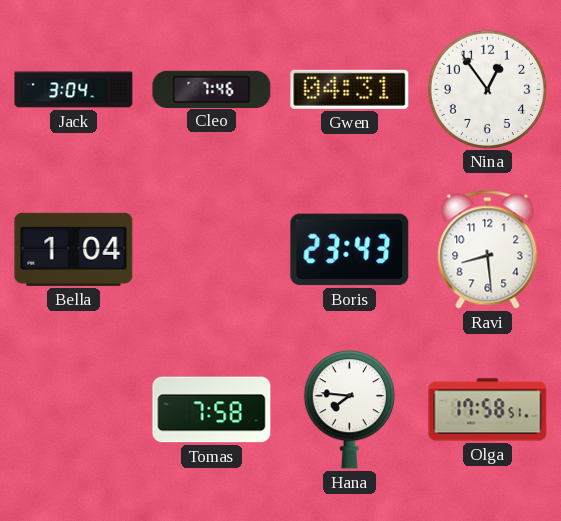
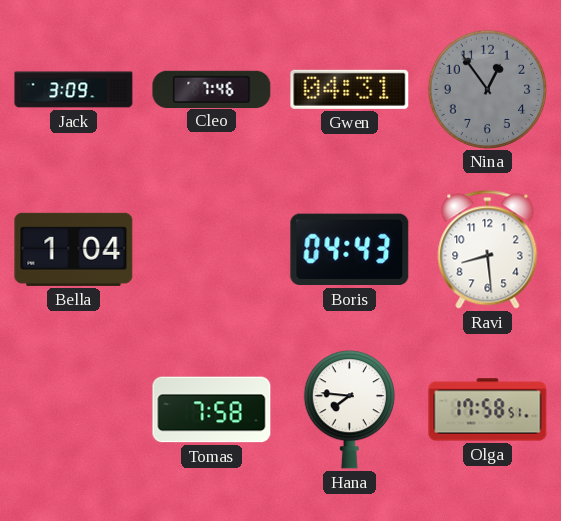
Jack: 3:04 -> 3:09
Nina dial: white -> grey
Boris: 23:43 -> 04:43
